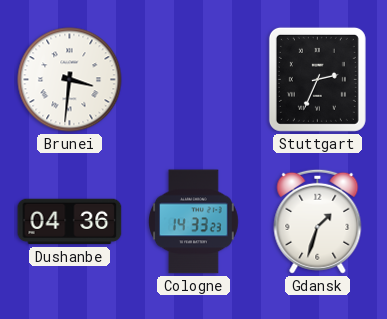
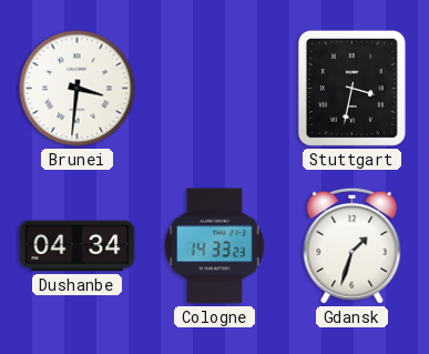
Stuttgart: 2:34 -> 3:32
Dushanbe: 04:36 -> 04:34
